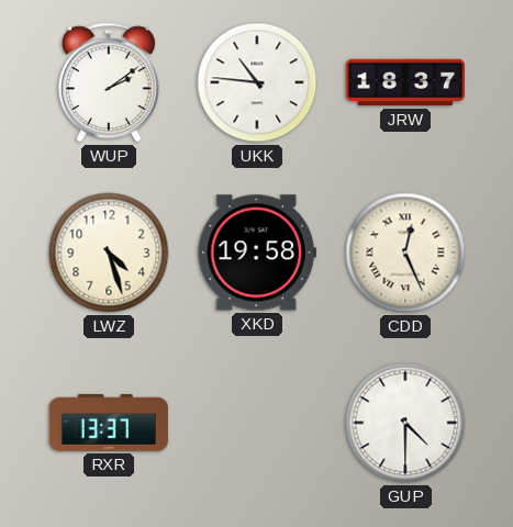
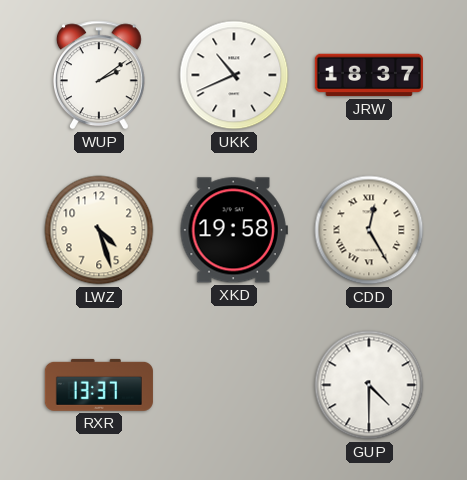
UKK: 10:46 -> 10:41
CDD: 12:26 -> 12:25
